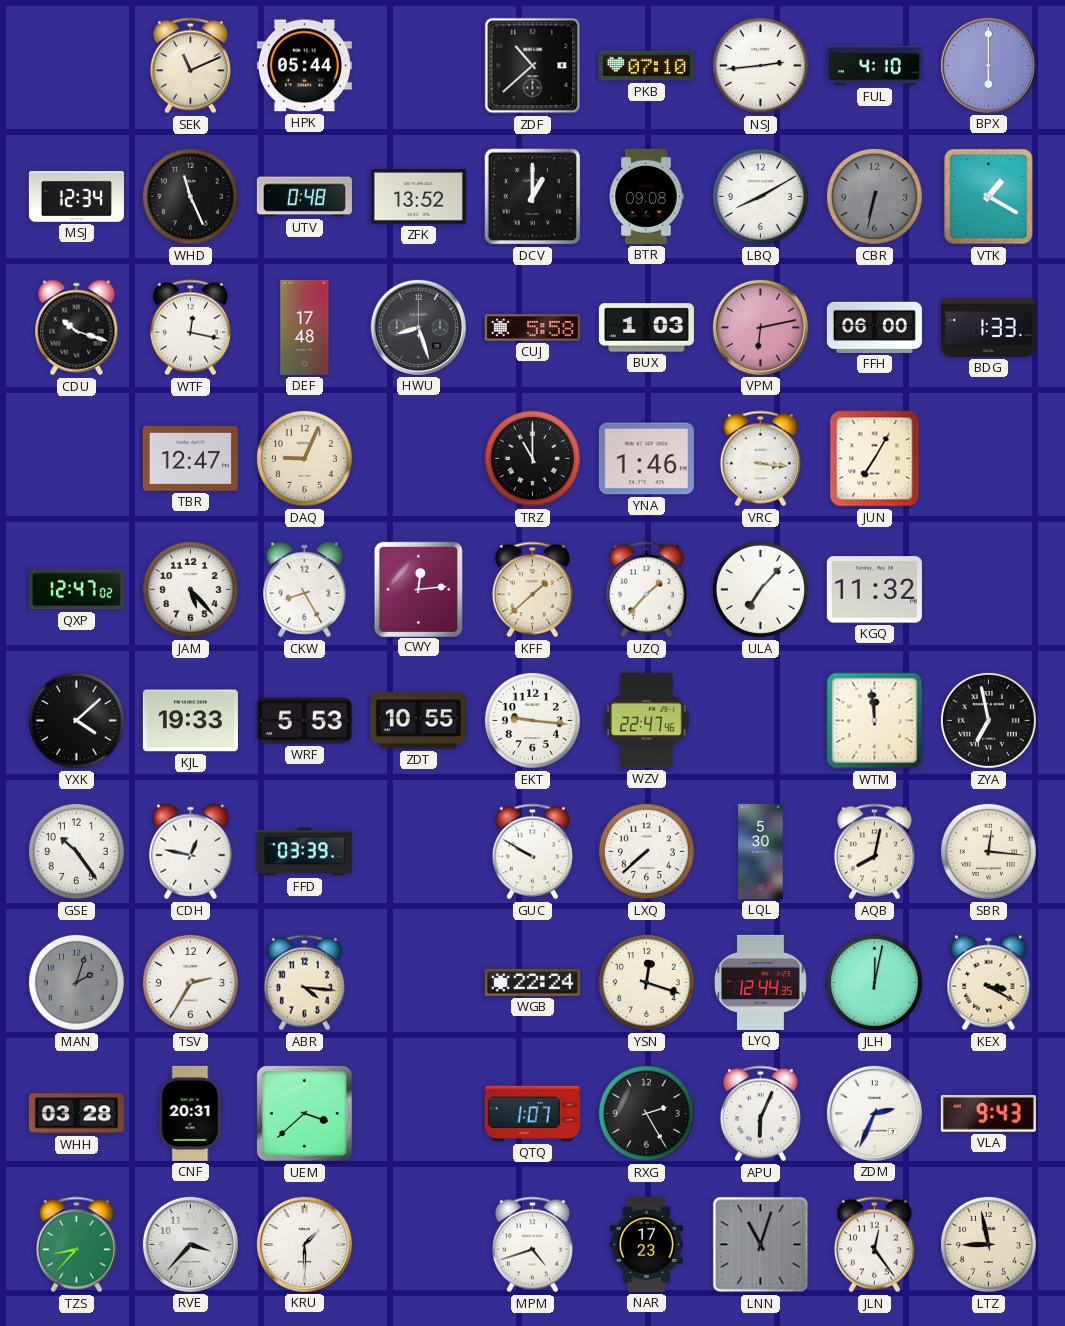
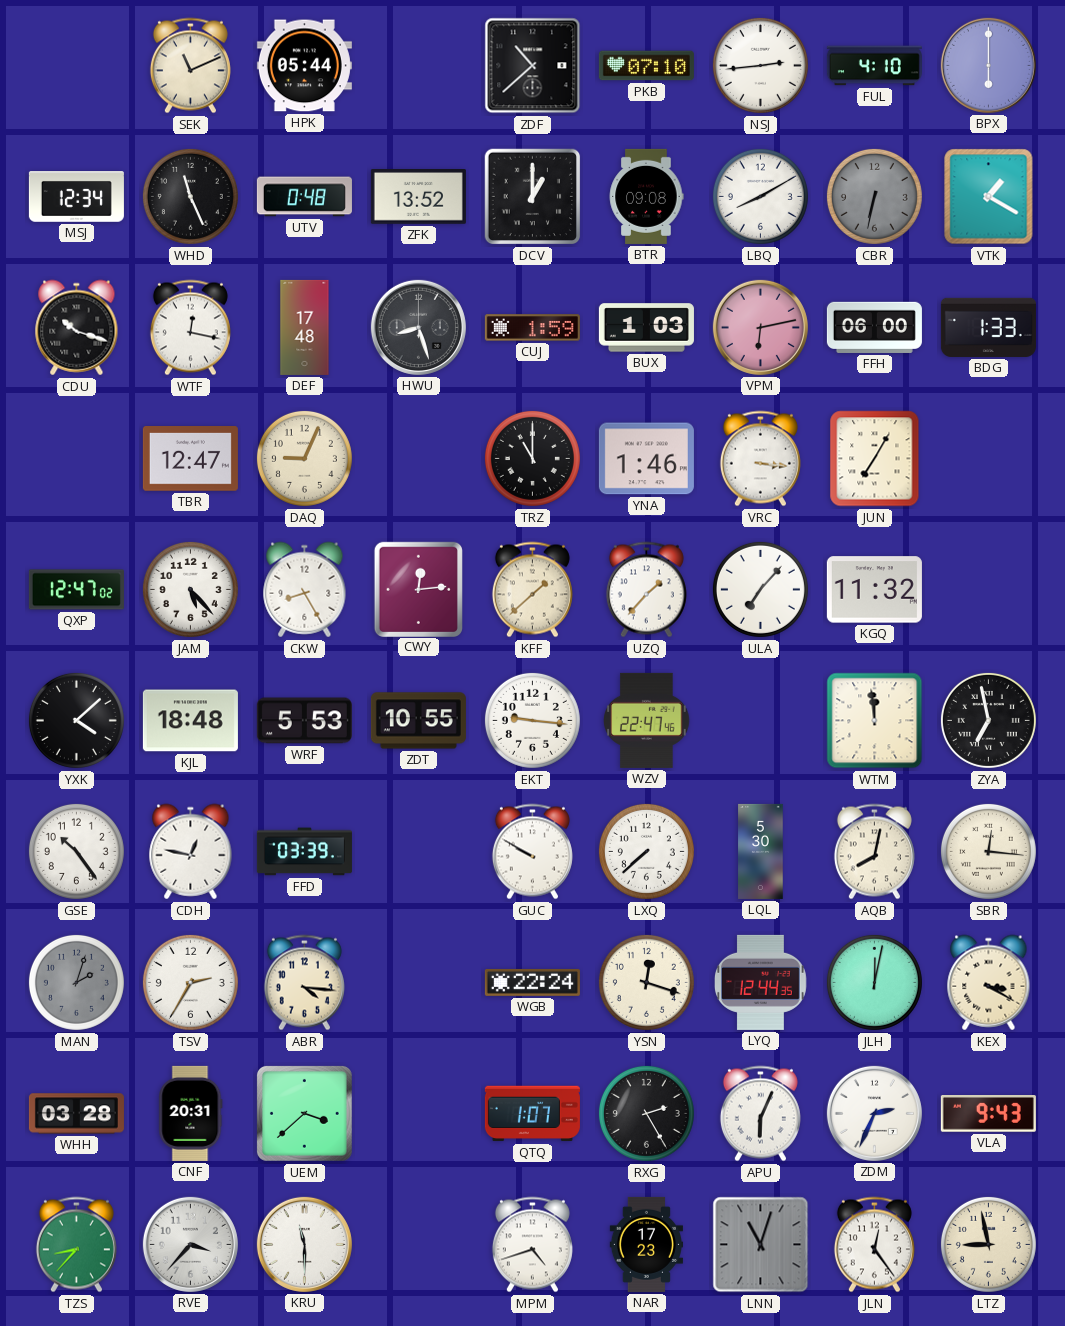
CUJ: 5:58 -> 1:59
KJL: 19:33 -> 18:48
KRU: 1:30 -> 11:30
